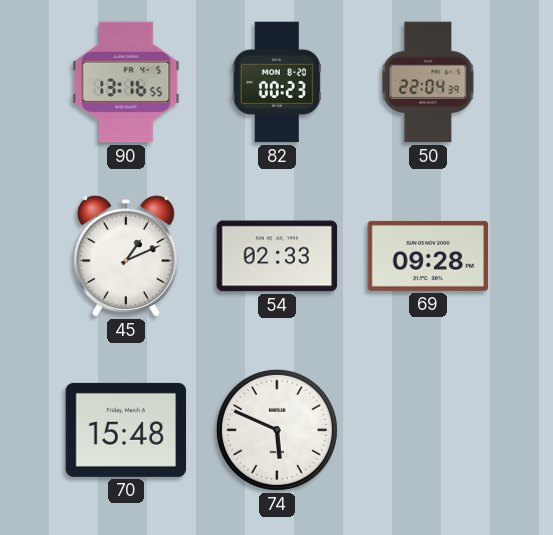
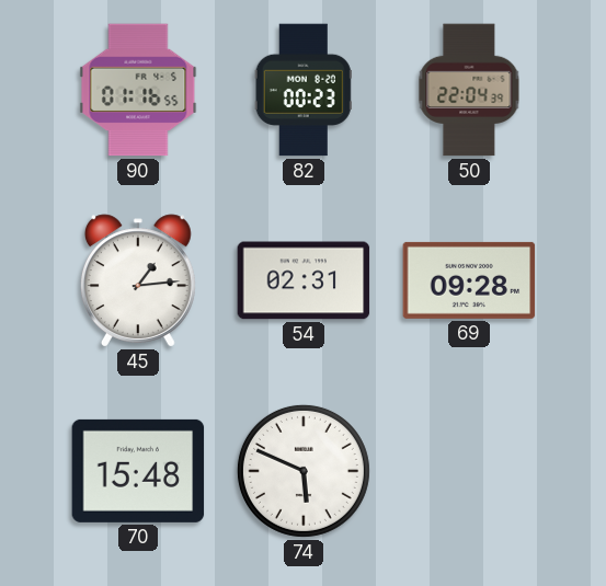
90: 13:16 -> 01:16
45: 1:11 -> 1:14
54: 02:33 -> 02:31
